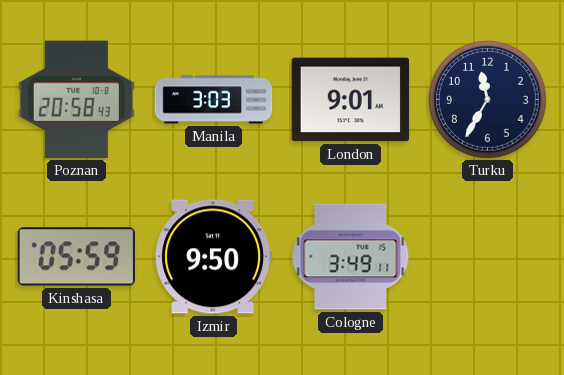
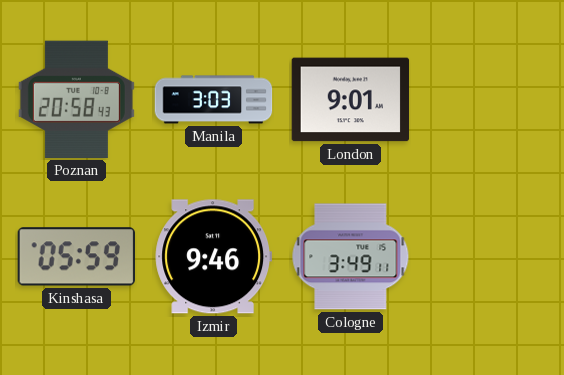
Turku: 11:35 -> none
Izmir: 9:50 -> 9:46
